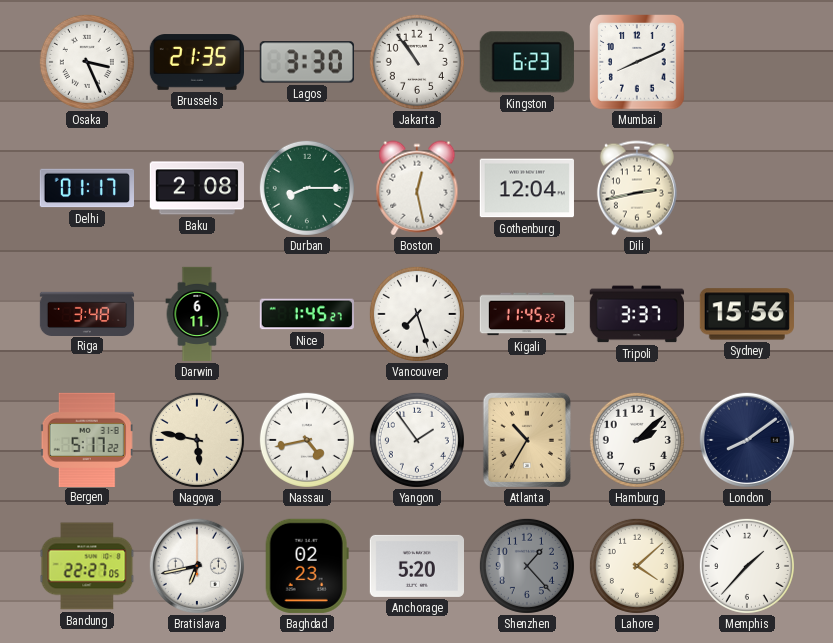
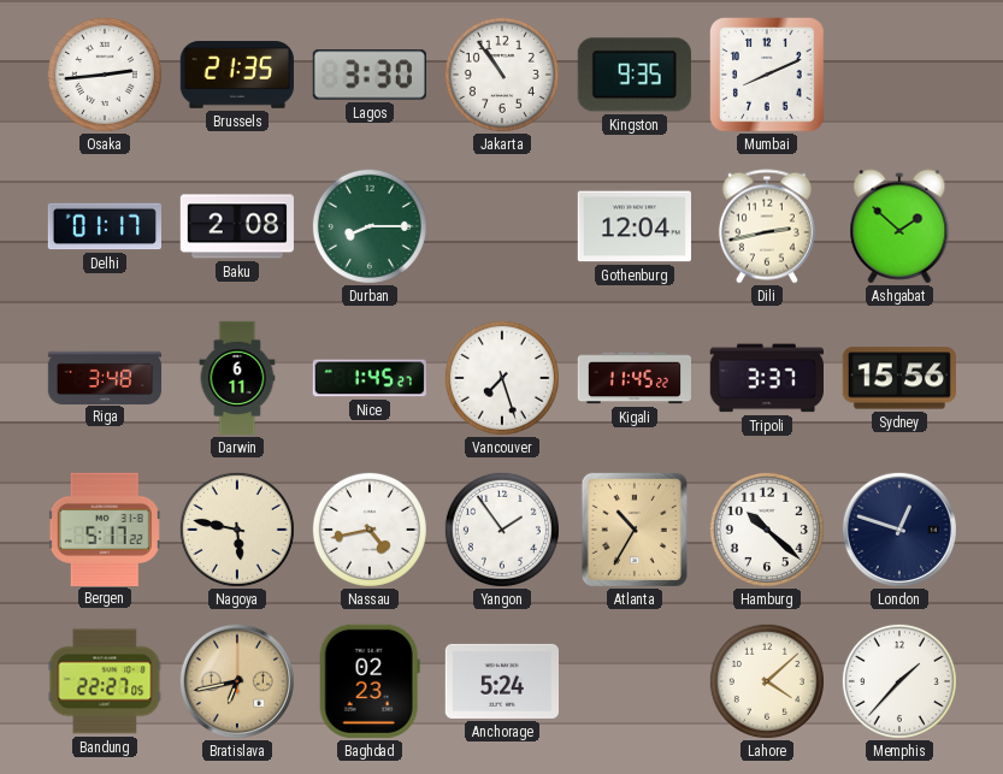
Osaka: 3:26 -> 2:44
Kingston: 6:23 -> 9:35
Boston: 12:28 -> none
Ashgabat: none -> 1:52
Hamburg: 2:08 -> 10:22
London: 8:09 -> 12:48
Bratislava dial: white -> champagne
Anchorage: 5:20 -> 5:24
Shenzhen: 1:23 -> none
